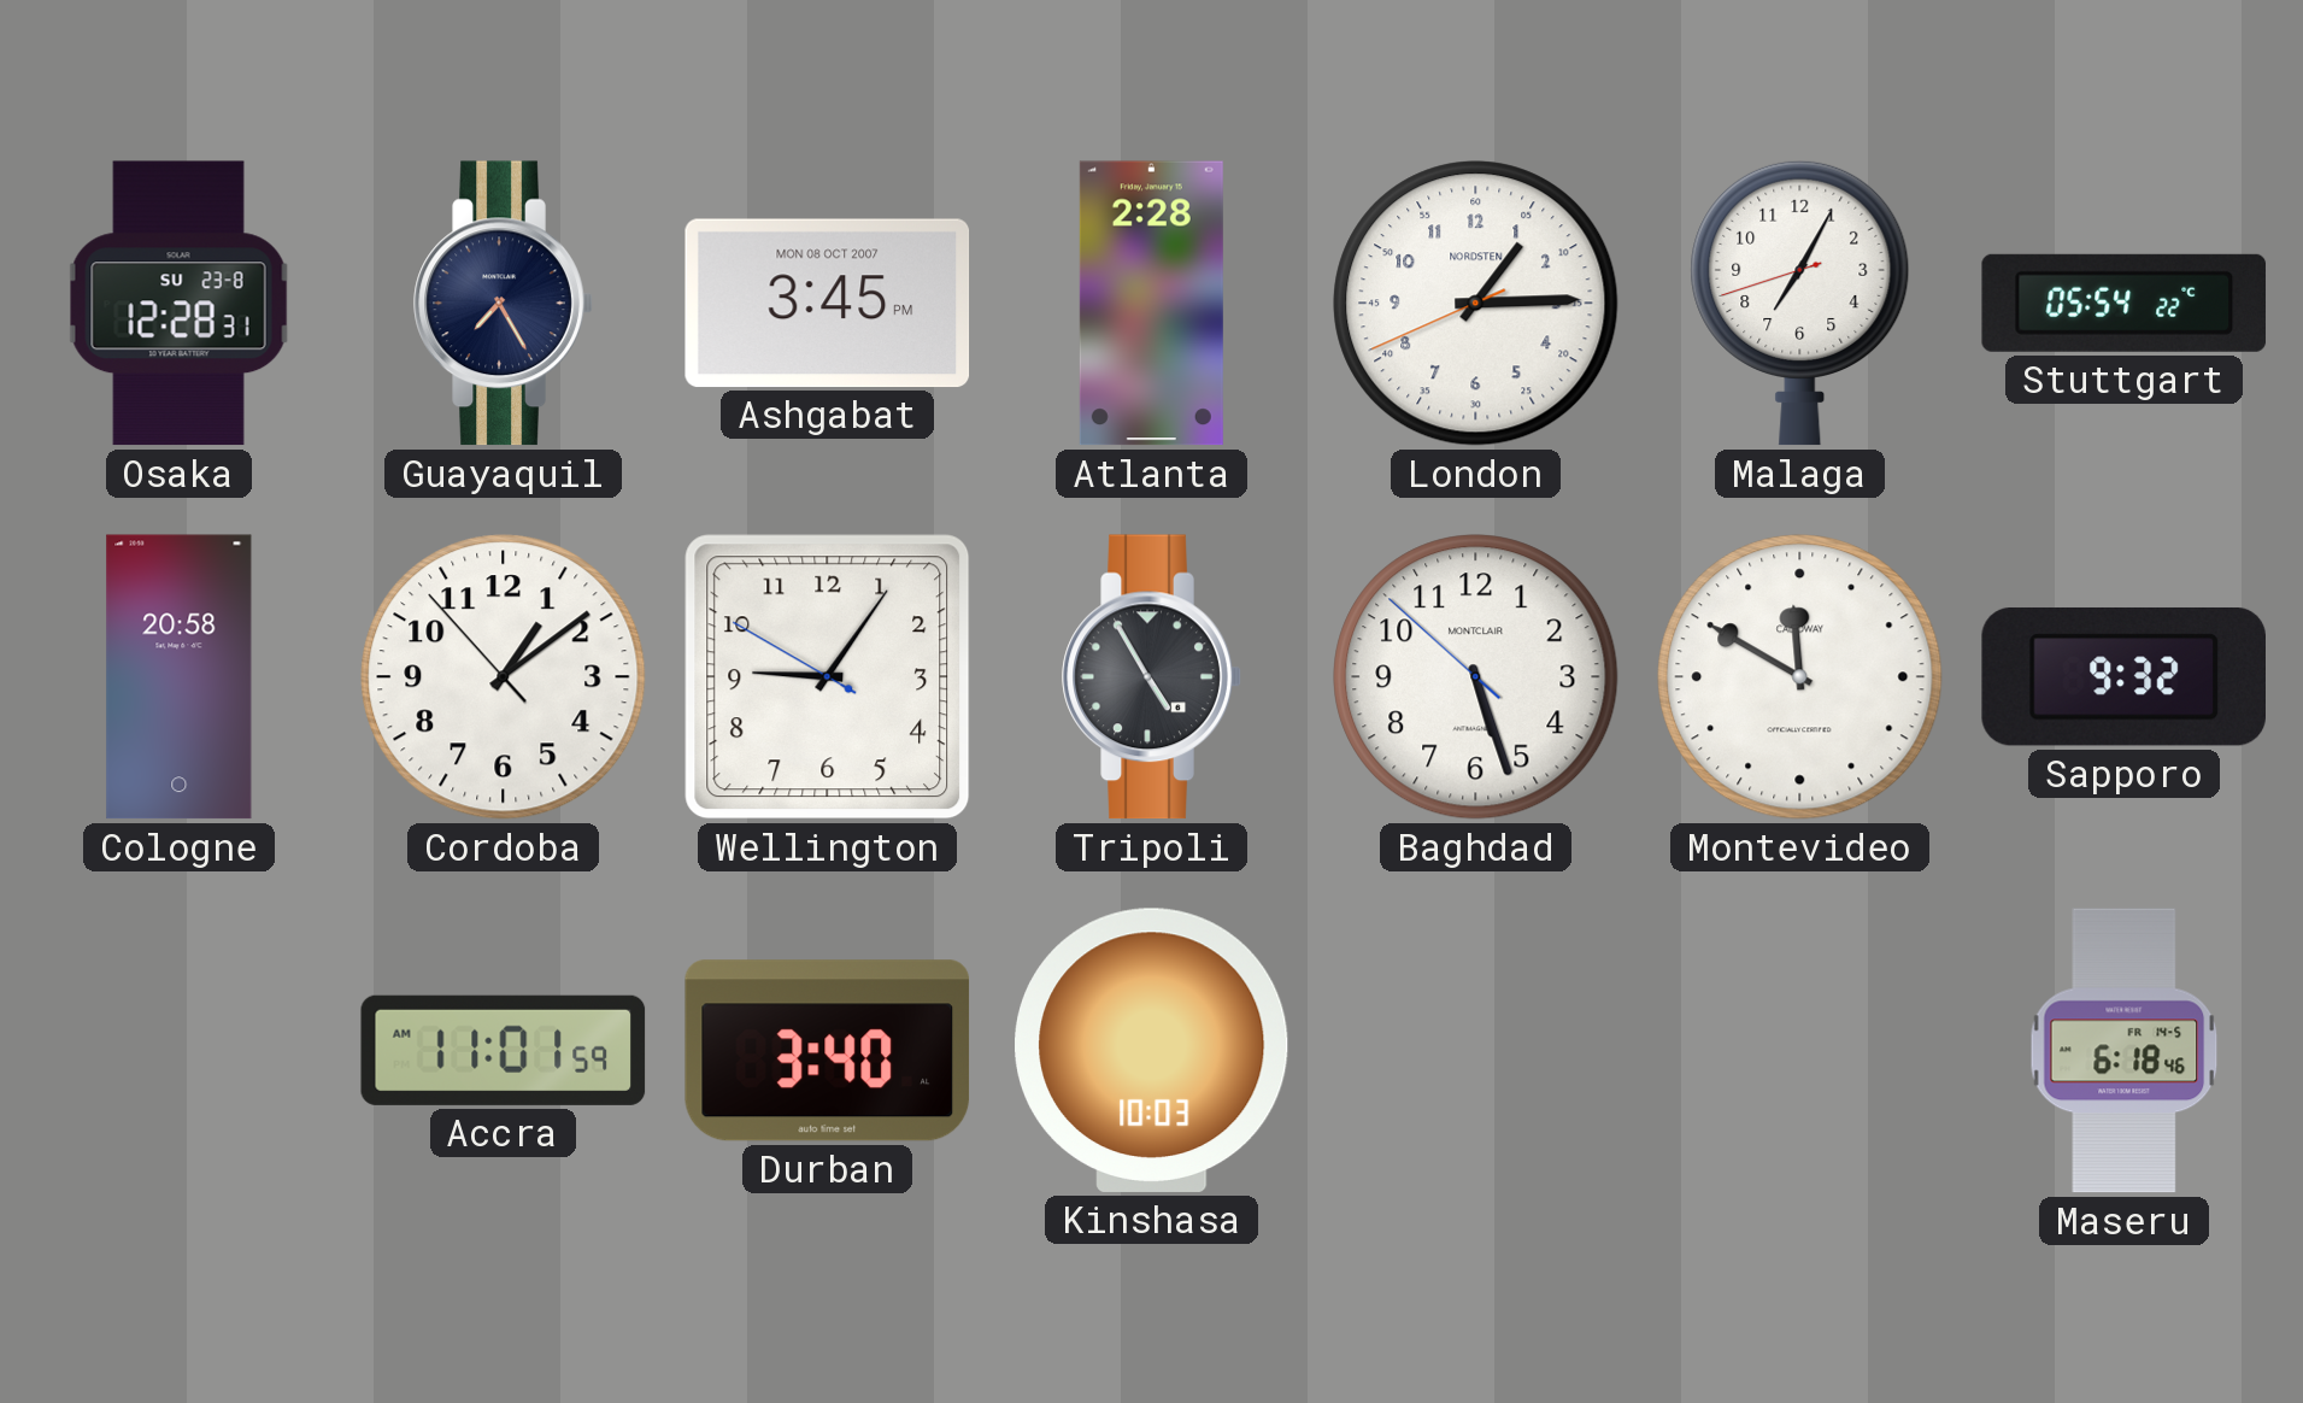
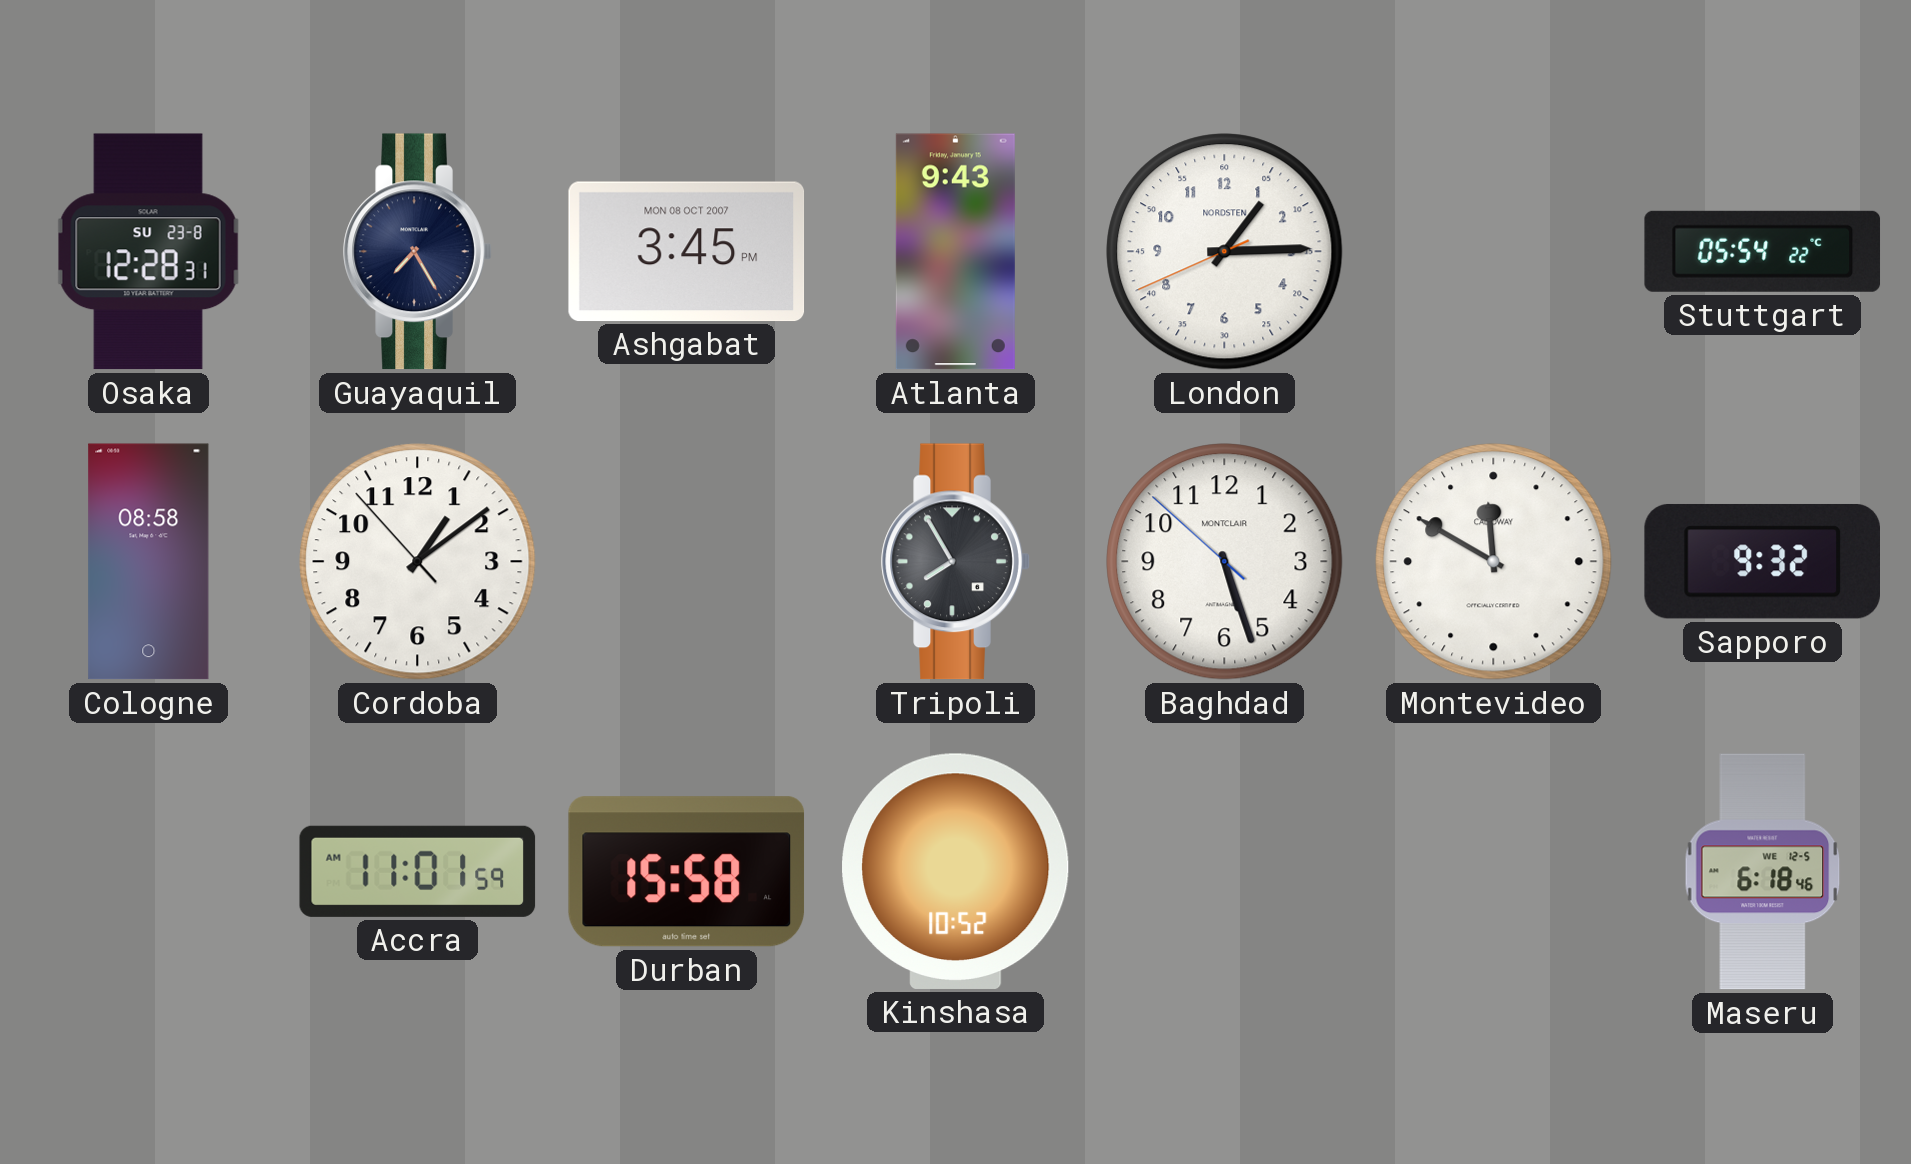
Atlanta: 2:28 -> 9:43
Malaga: 7:04 -> none
Cologne: 20:58 -> 08:58
Wellington: 9:05 -> none
Tripoli: 4:55 -> 7:55
Durban: 3:40 -> 15:58
Kinshasa: 10:03 -> 10:52
Maseru date: FR 14-5 -> WE 12-5
